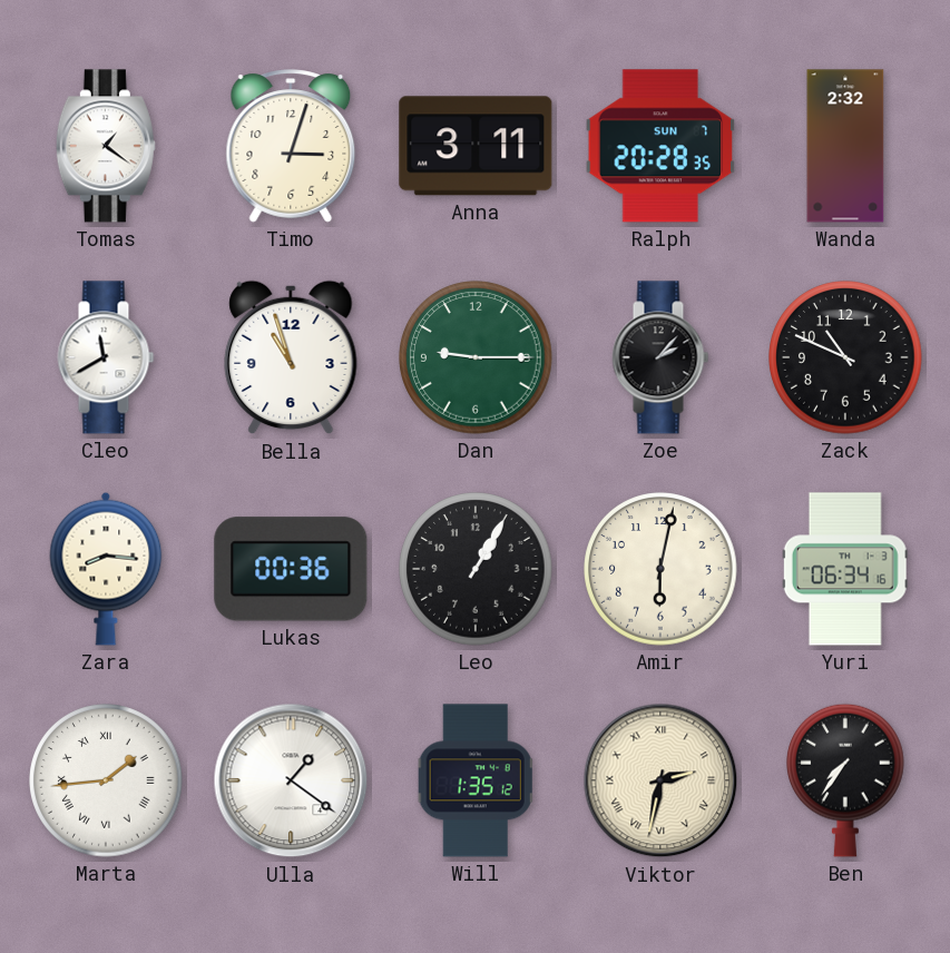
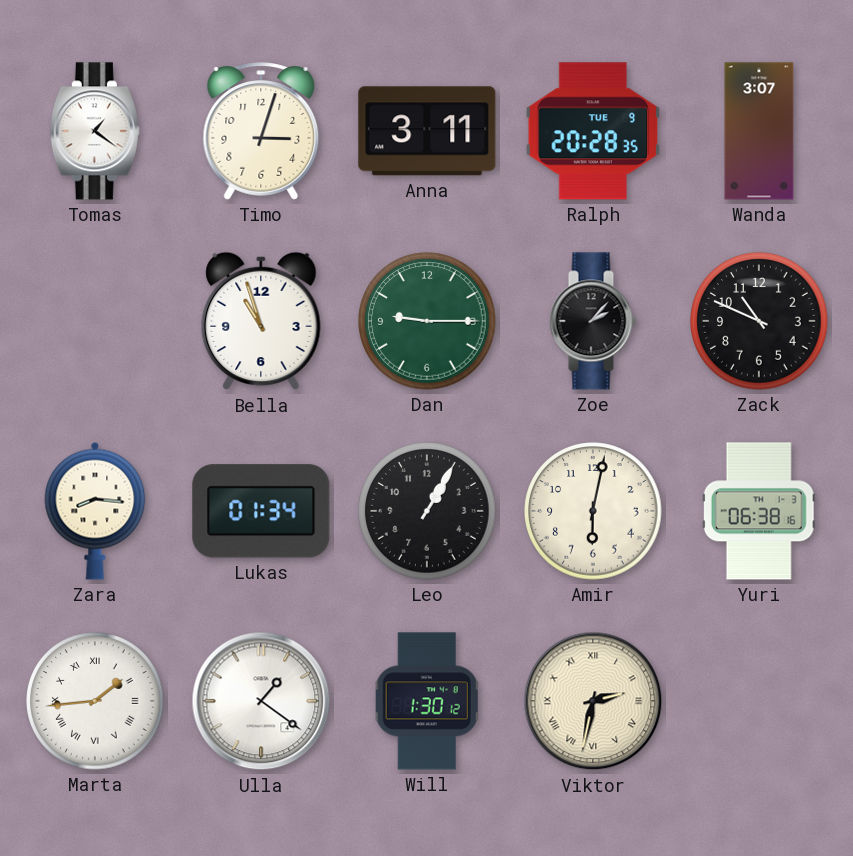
Ralph date: SUN 7 -> TUE 9
Wanda: 2:32 -> 3:07
Cleo: 11:40 -> none
Lukas: 00:36 -> 01:34
Yuri: 06:34 -> 06:38
Will: 1:35 -> 1:30
Ben: 7:36 -> none
